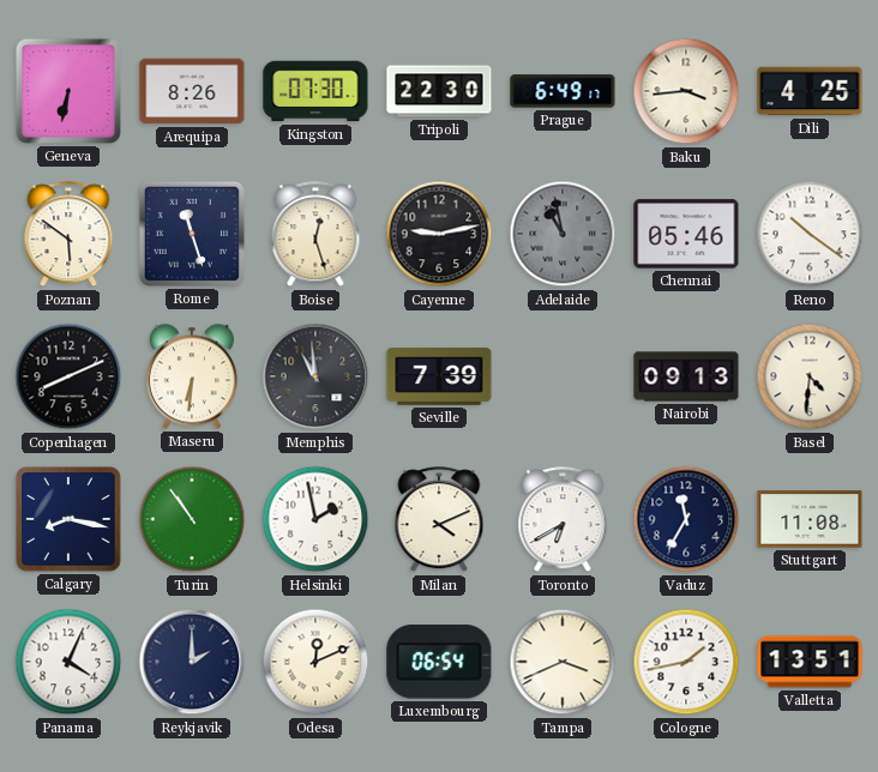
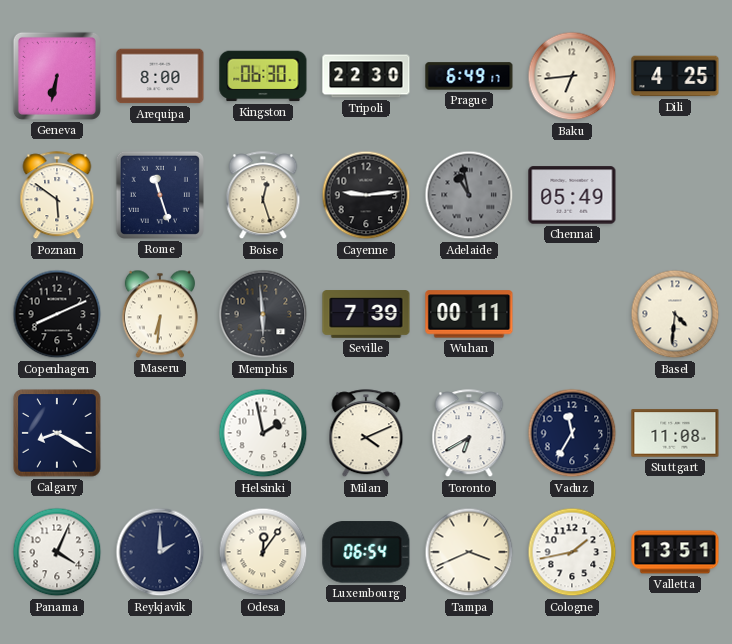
Arequipa: 8:26 -> 8:00
Kingston: 07:30 -> 06:30
Baku: 3:44 -> 6:44
Cayenne: 9:13 -> 9:14
Chennai: 05:46 -> 05:49
Reno: 10:21 -> none
Memphis: 10:59 -> 5:59
Wuhan: none -> 00:11
Nairobi: 09:13 -> none
Calgary: 8:17 -> 8:20
Turin: 10:54 -> none
Odesa: 12:11 -> 12:06
